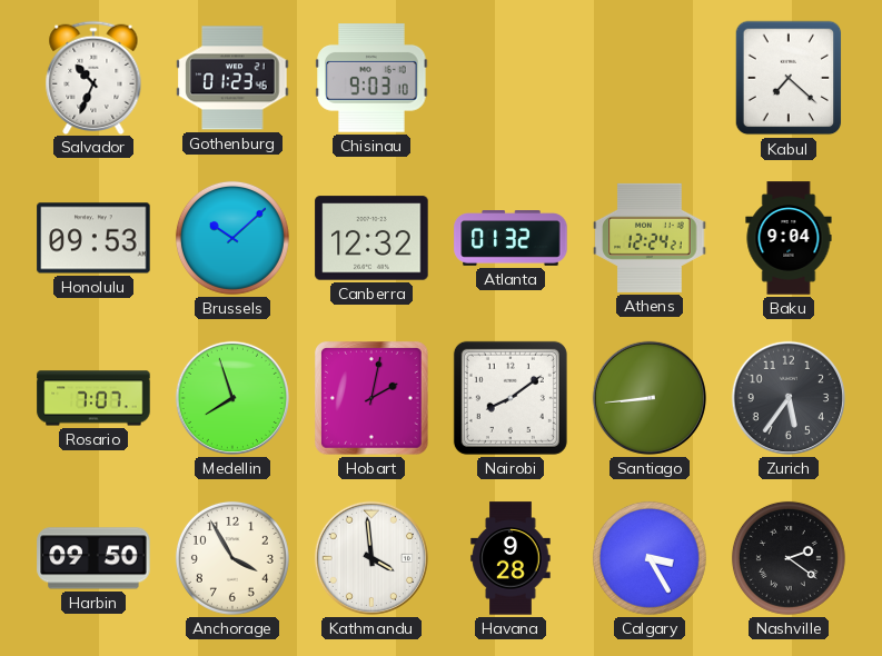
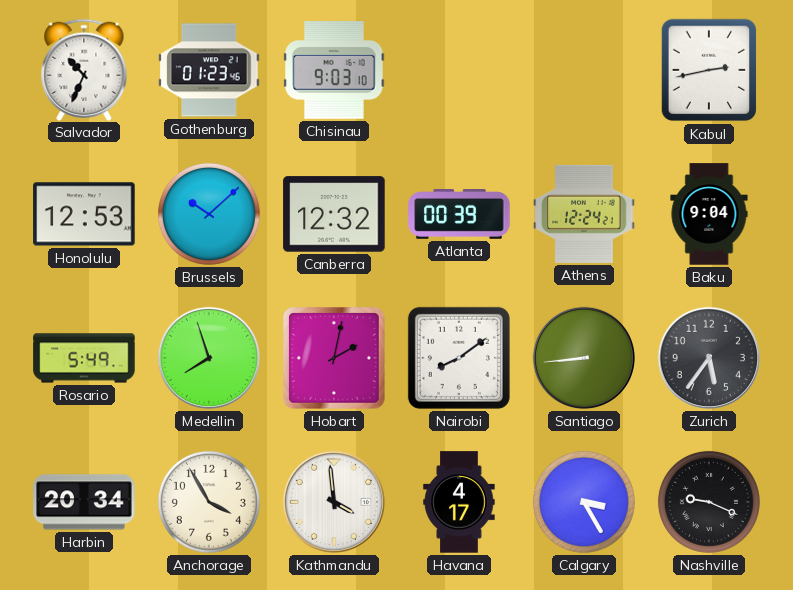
Kabul: 7:22 -> 2:43
Honolulu: 09:53 -> 12:53
Atlanta: 01:32 -> 00:39
Rosario: 7:07 -> 5:49
Harbin: 09:50 -> 20:34
Havana: 9:28 -> 4:17
Nashville: 2:21 -> 9:19
